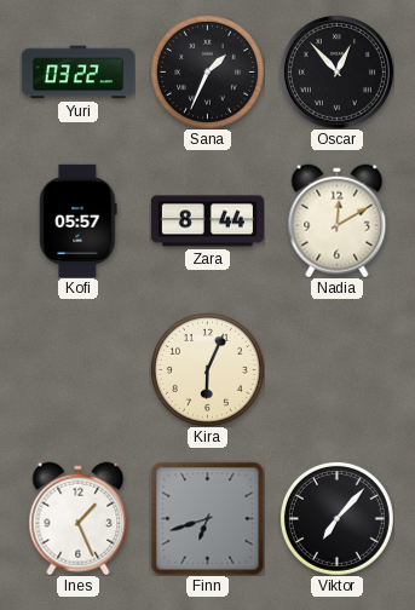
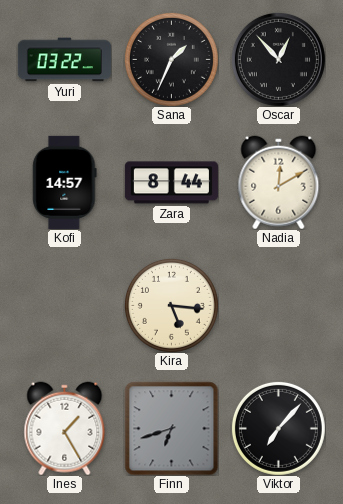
Kofi: 05:57 -> 14:57
Kira: 6:04 -> 5:16
Ines: 1:26 -> 1:25
